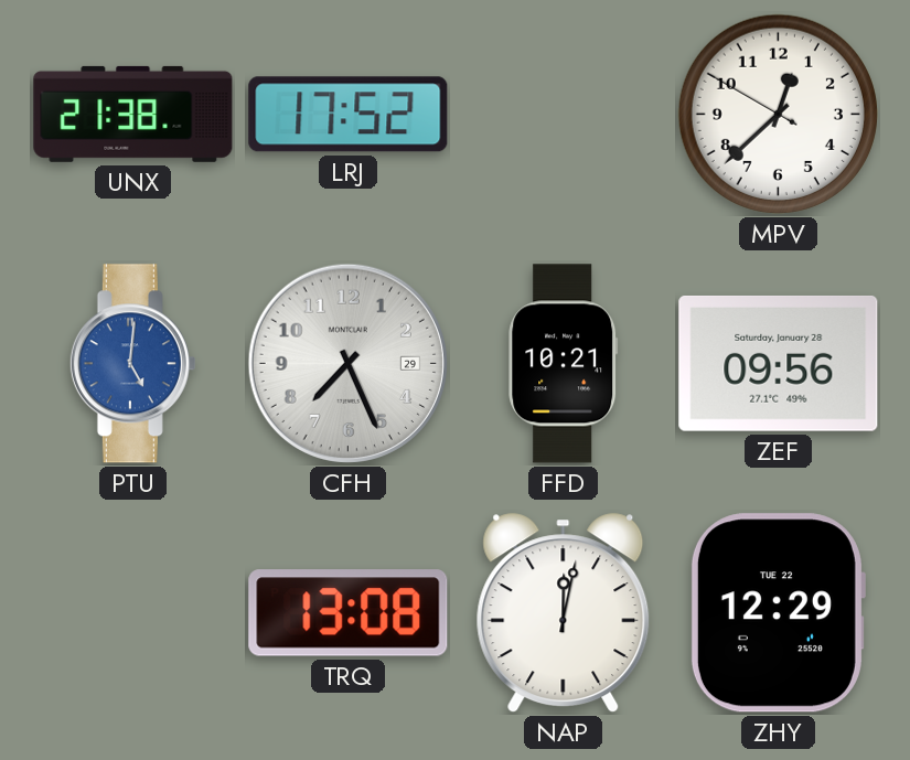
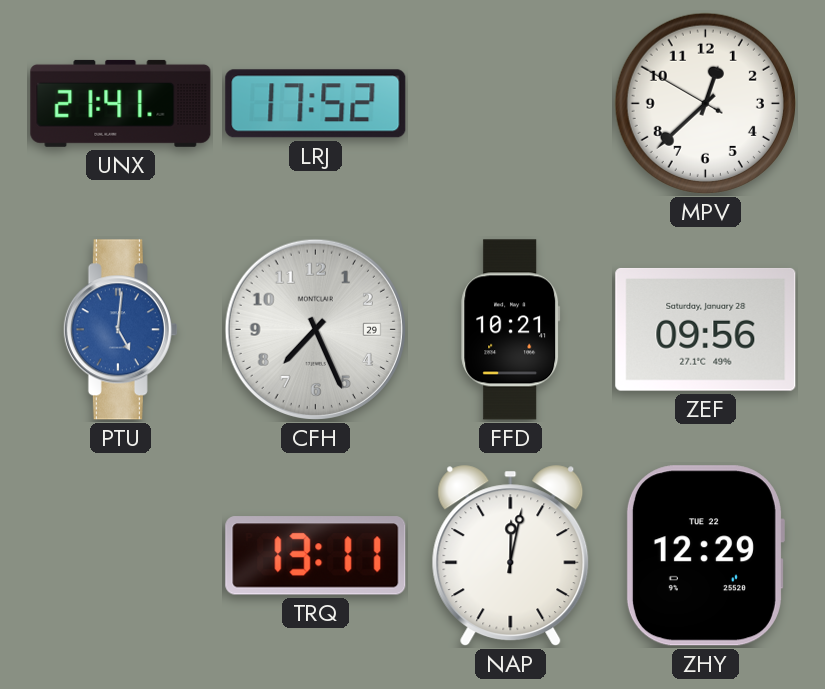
UNX: 21:38 -> 21:41
TRQ: 13:08 -> 13:11
